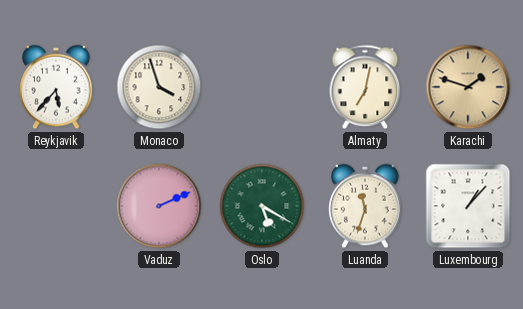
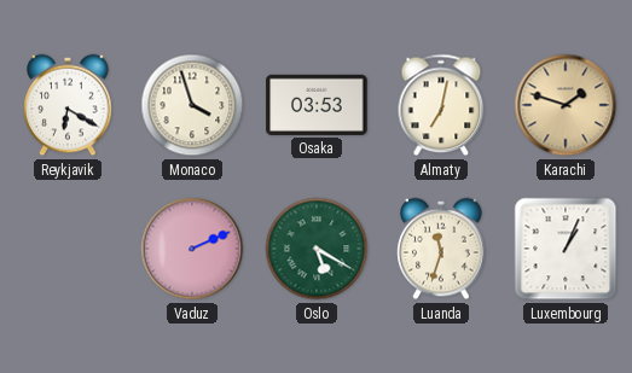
Reykjavik: 5:37 -> 6:20
Osaka: none -> 03:53
Luxembourg: 1:07 -> 1:04
